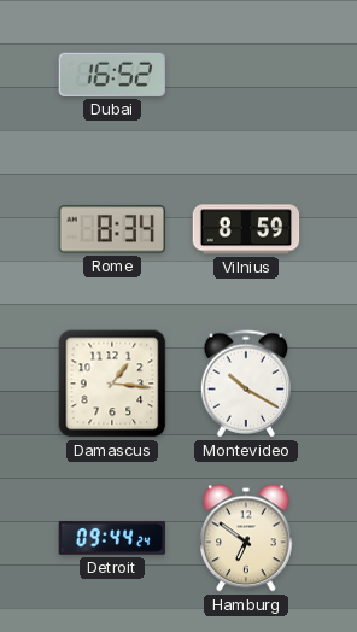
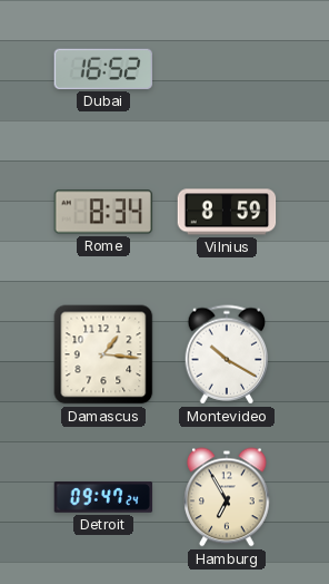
Detroit: 09:44 -> 09:47
Hamburg: 6:51 -> 6:55
